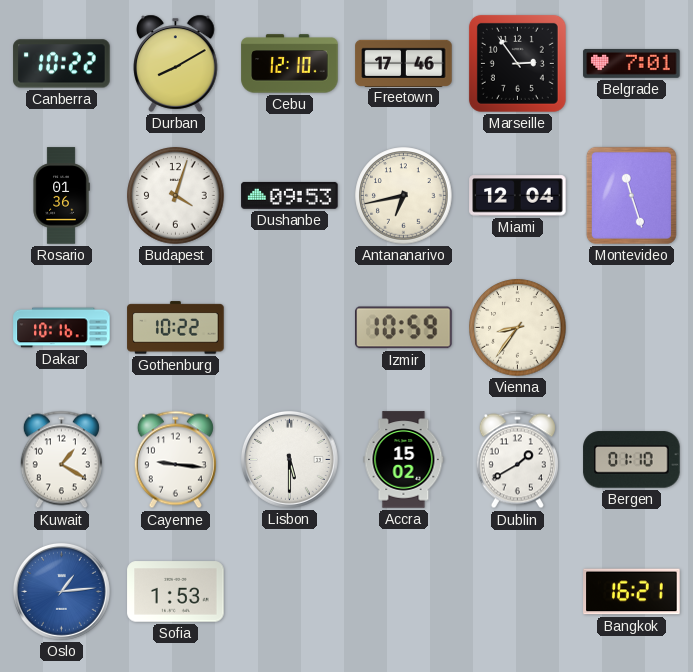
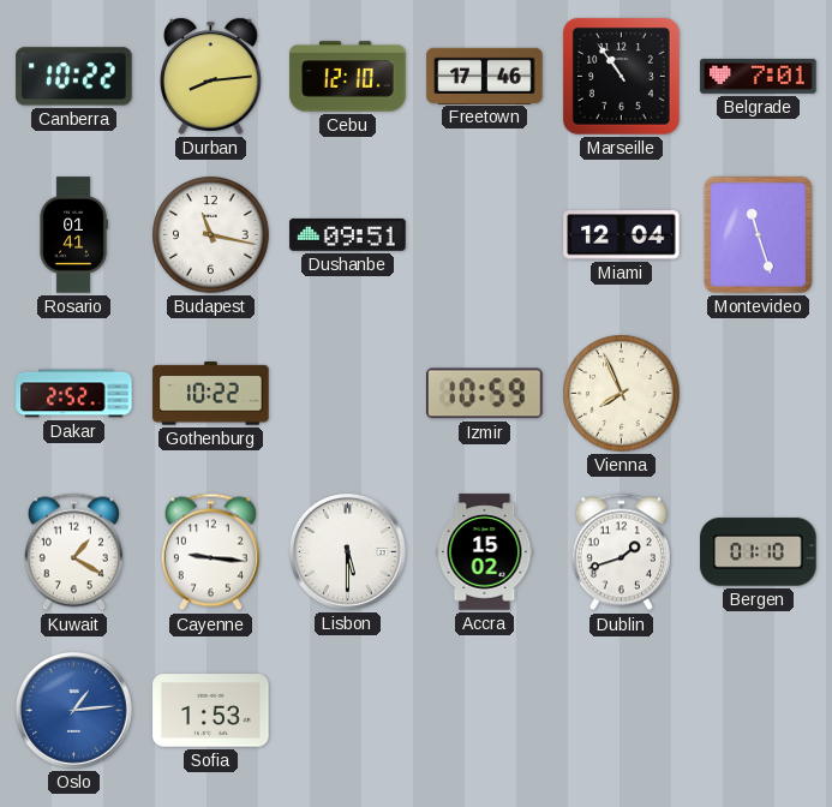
Durban: 8:10 -> 8:14
Marseille: 2:54 -> 10:54
Rosario: 01:36 -> 01:41
Budapest: 4:03 -> 11:17
Dushanbe: 09:53 -> 09:51
Antananarivo: 6:43 -> none
Dakar: 10:16 -> 2:52
Vienna: 8:36 -> 7:56
Dublin: 1:40 -> 1:42
Bangkok: 16:21 -> none
